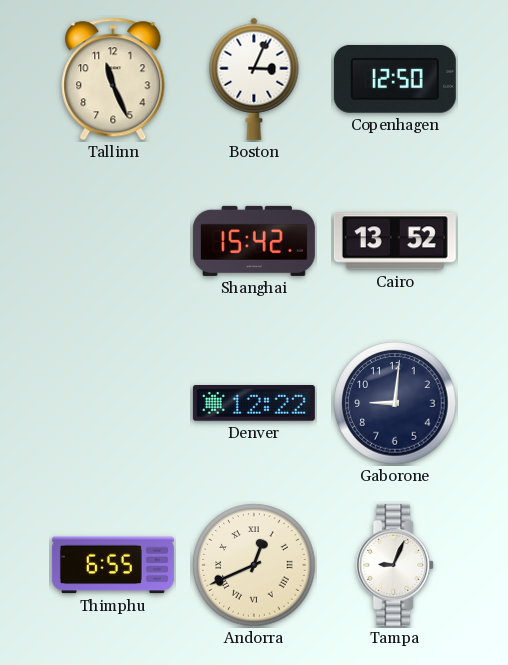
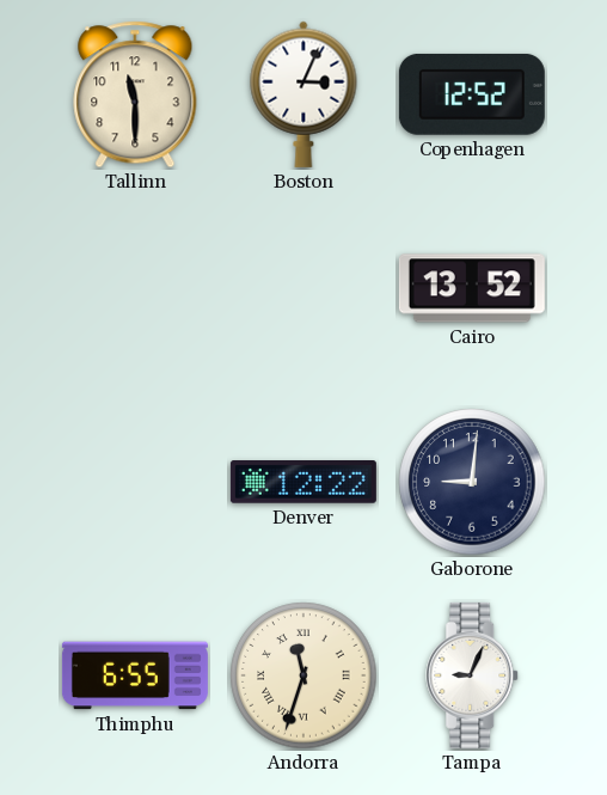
Tallinn: 11:26 -> 11:30
Copenhagen: 12:50 -> 12:52
Shanghai: 15:42 -> none
Andorra: 12:41 -> 11:33
